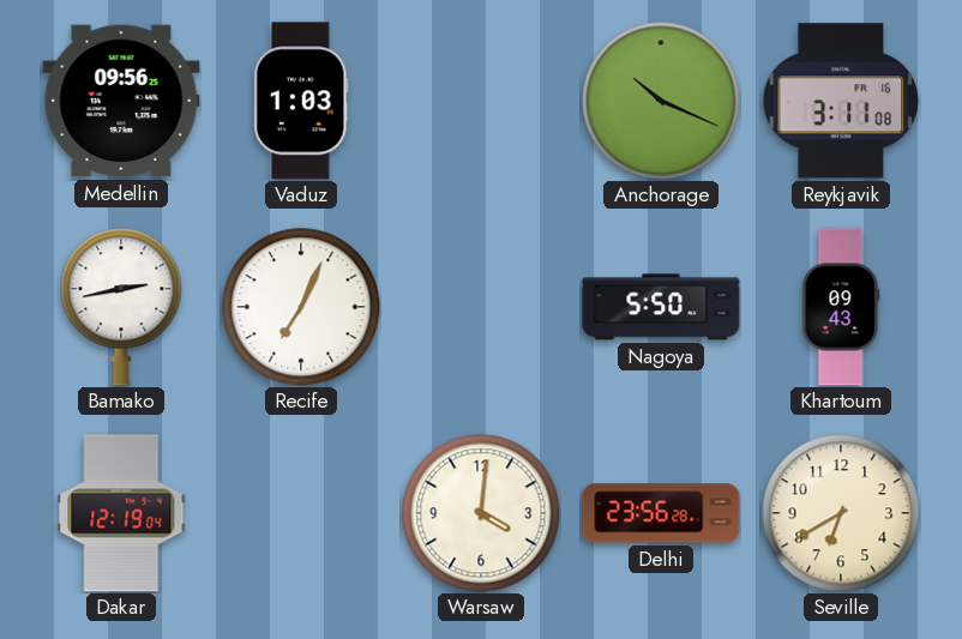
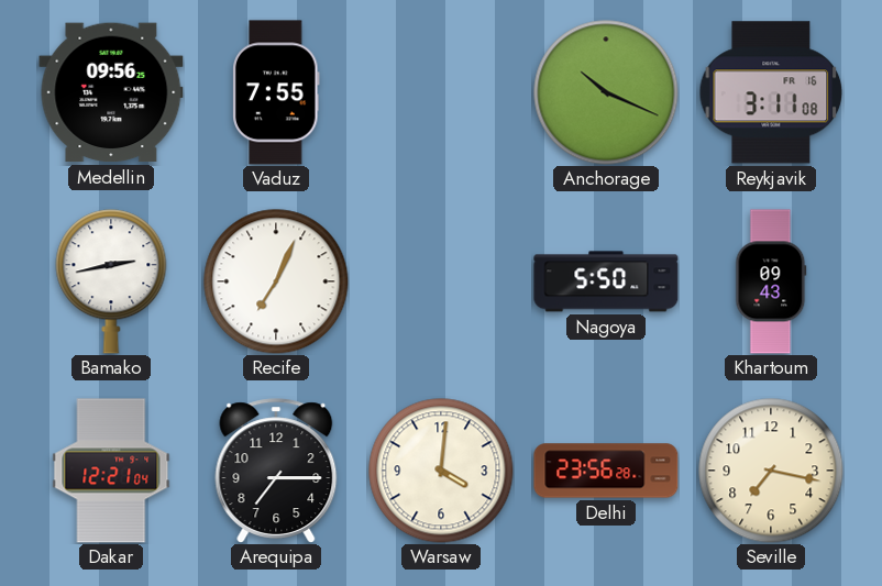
Vaduz: 1:03 -> 7:55
Dakar: 12:19 -> 12:21
Arequipa: none -> 7:15
Seville: 6:40 -> 7:17
